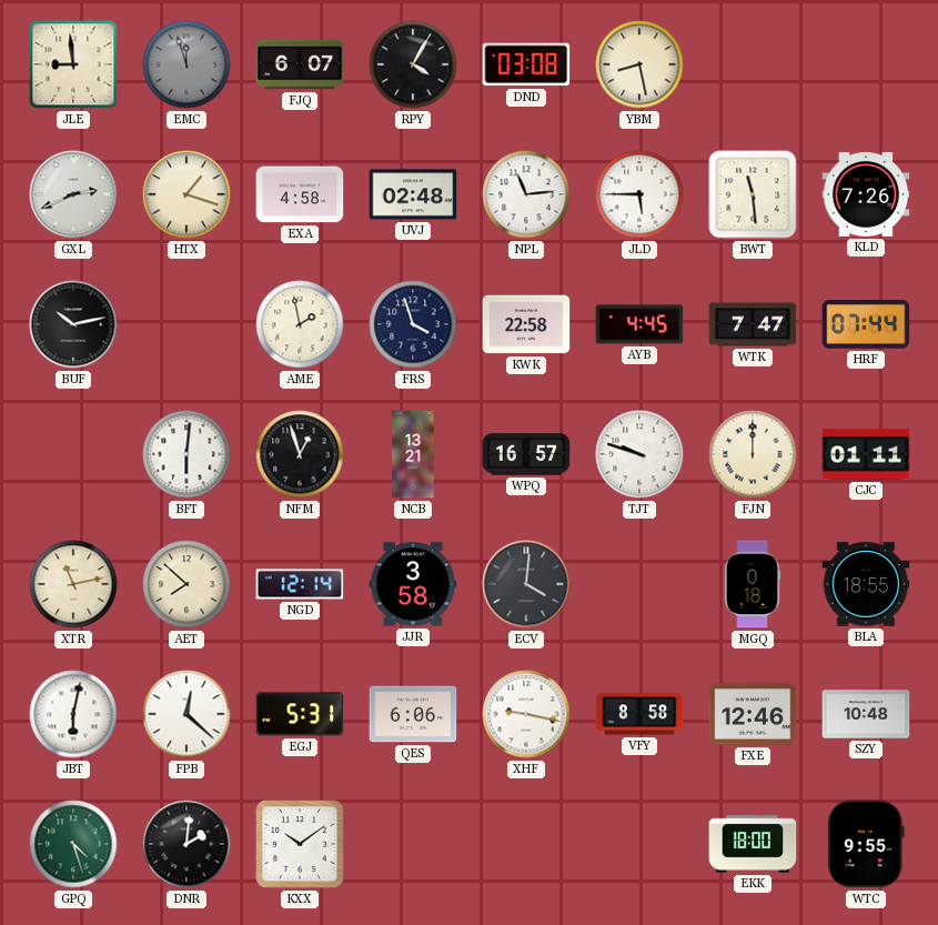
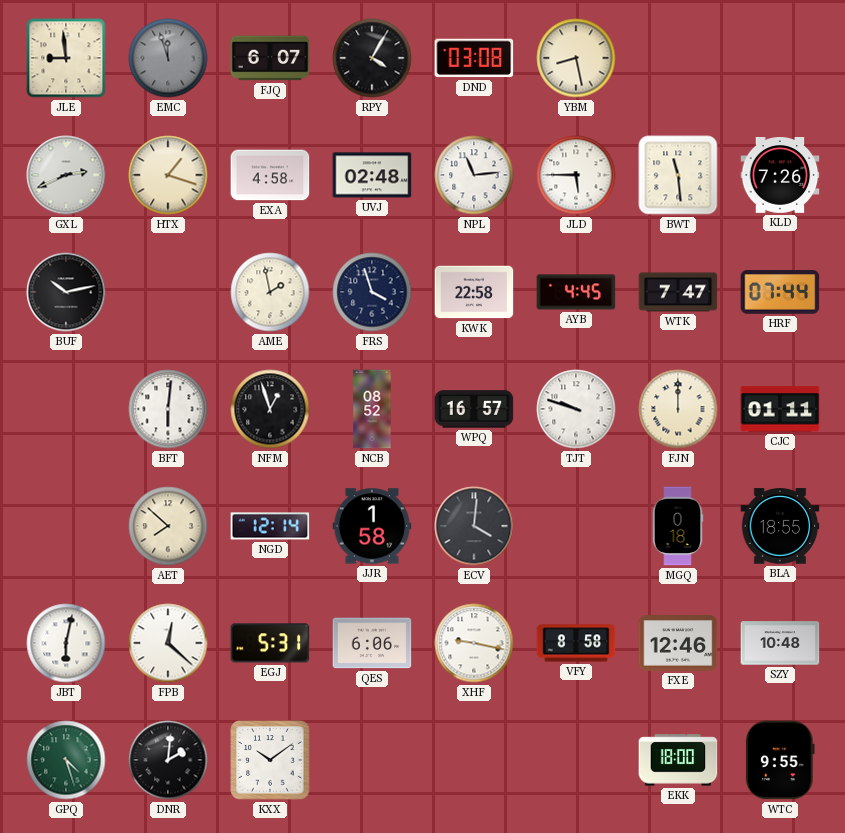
NCB: 13:21 -> 08:52
XTR: 11:13 -> none
JJR: 3:58 -> 1:58
